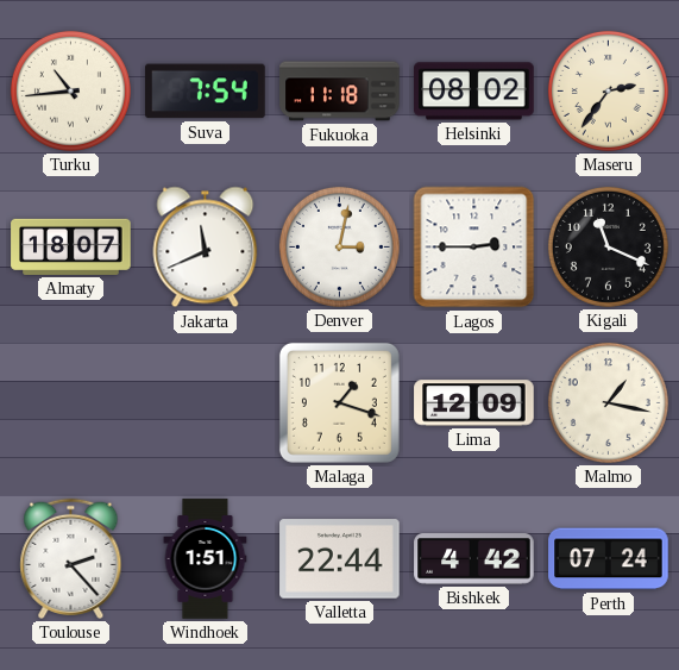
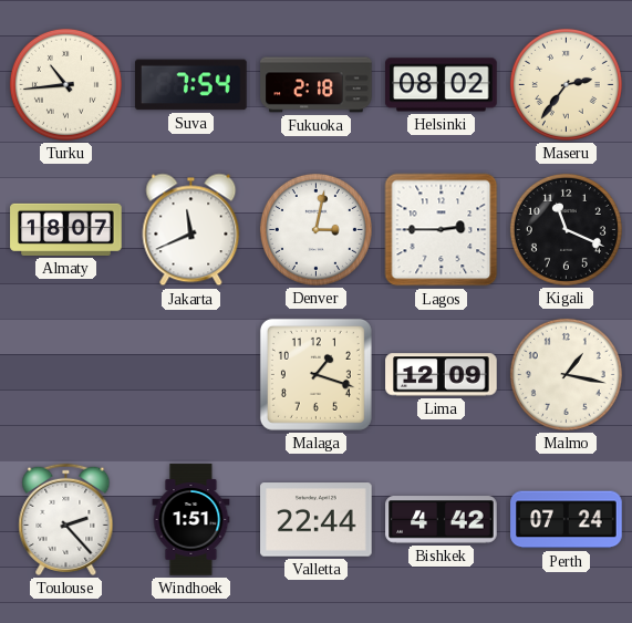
Fukuoka: 11:18 -> 2:18
